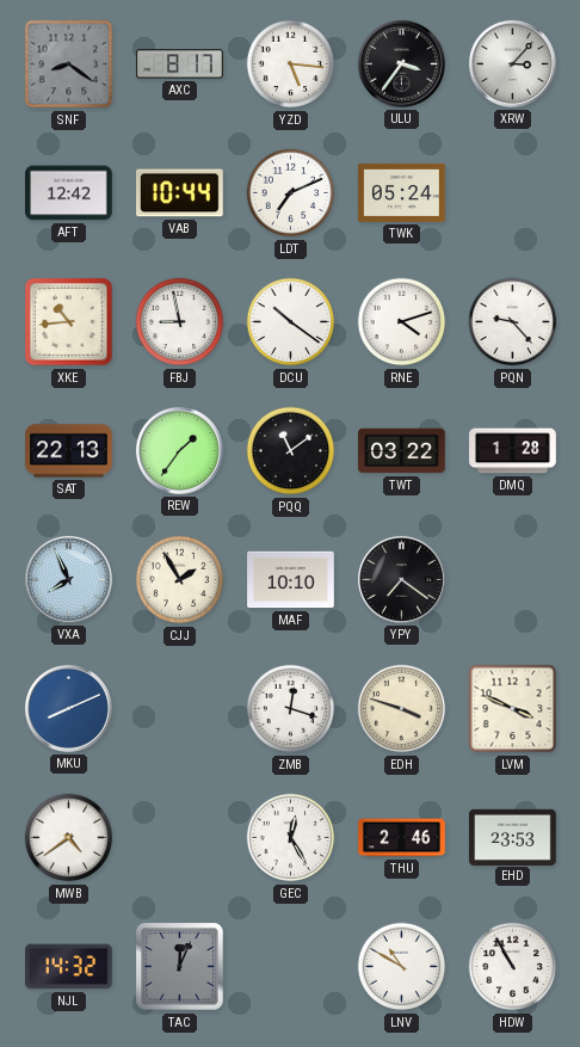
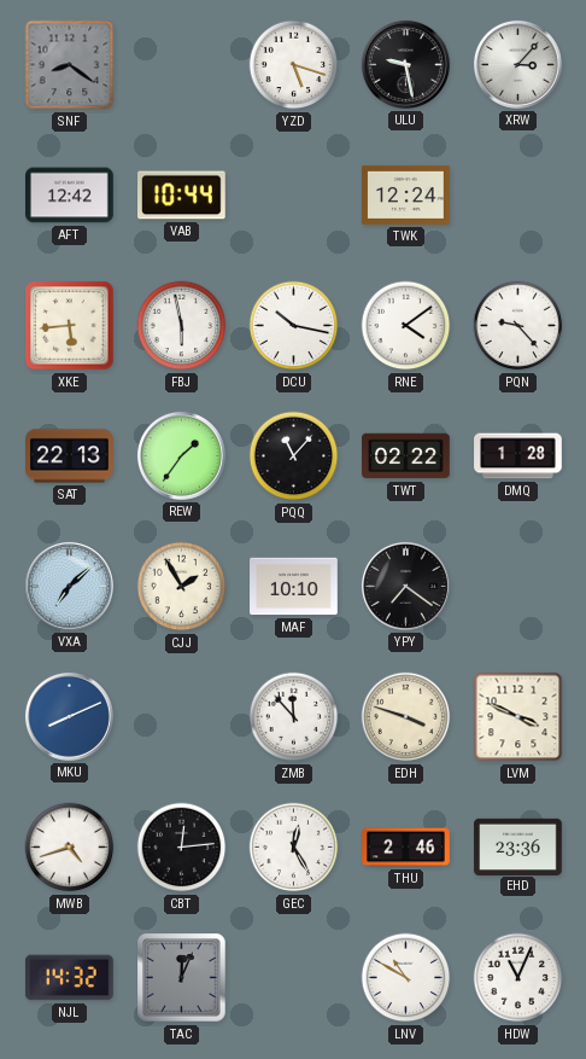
AXC: 8:17 -> none
YZD: 5:16 -> 5:18
ULU: 3:36 -> 9:28
LDT: 7:11 -> none
TWK: 05:24 -> 12:24
XKE: 10:44 -> 5:44
FBJ: 8:58 -> 5:58
DCU: 10:21 -> 10:17
RNE: 4:12 -> 4:09
PQQ: 11:09 -> 11:07
TWT: 03:22 -> 02:22
VXA: 7:56 -> 7:08
ZMB: 12:18 -> 11:53
MWB: 4:39 -> 4:42
CBT: none -> 12:14
EHD: 23:53 -> 23:36
HDW: 10:55 -> 11:04
